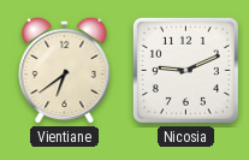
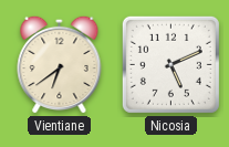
Nicosia: 9:11 -> 5:11
